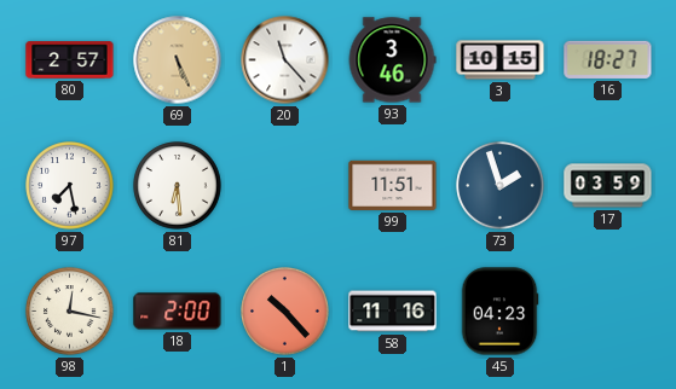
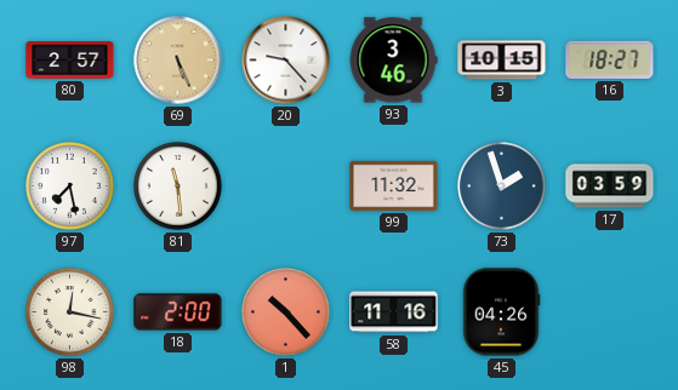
20: 11:23 -> 9:23
81: 6:29 -> 11:29
99: 11:51 -> 11:32
45: 04:23 -> 04:26
